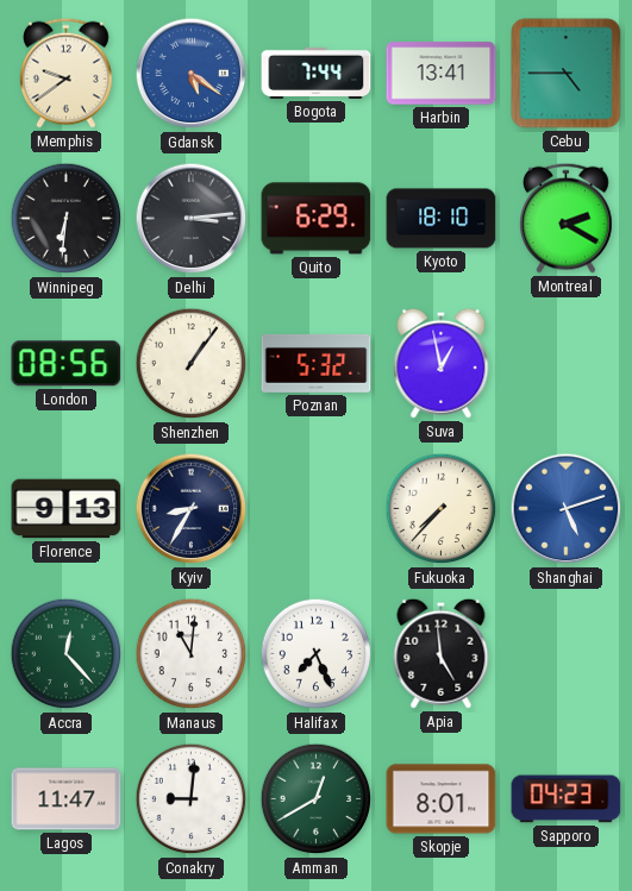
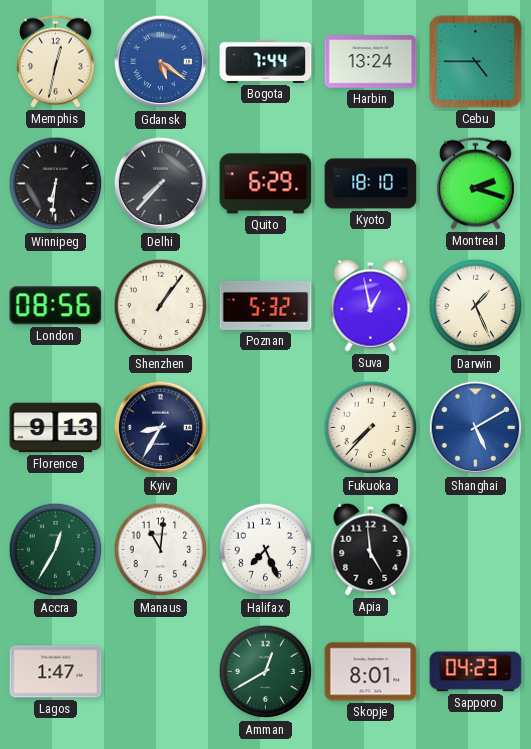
Memphis: 9:39 -> 12:32
Harbin: 13:41 -> 13:24
Delhi: 3:14 -> 7:37
Montreal: 2:20 -> 2:18
Darwin: none -> 1:26
Shanghai: 5:12 -> 5:10
Accra: 12:23 -> 12:35
Lagos: 11:47 -> 1:47
Conakry: 9:01 -> none
